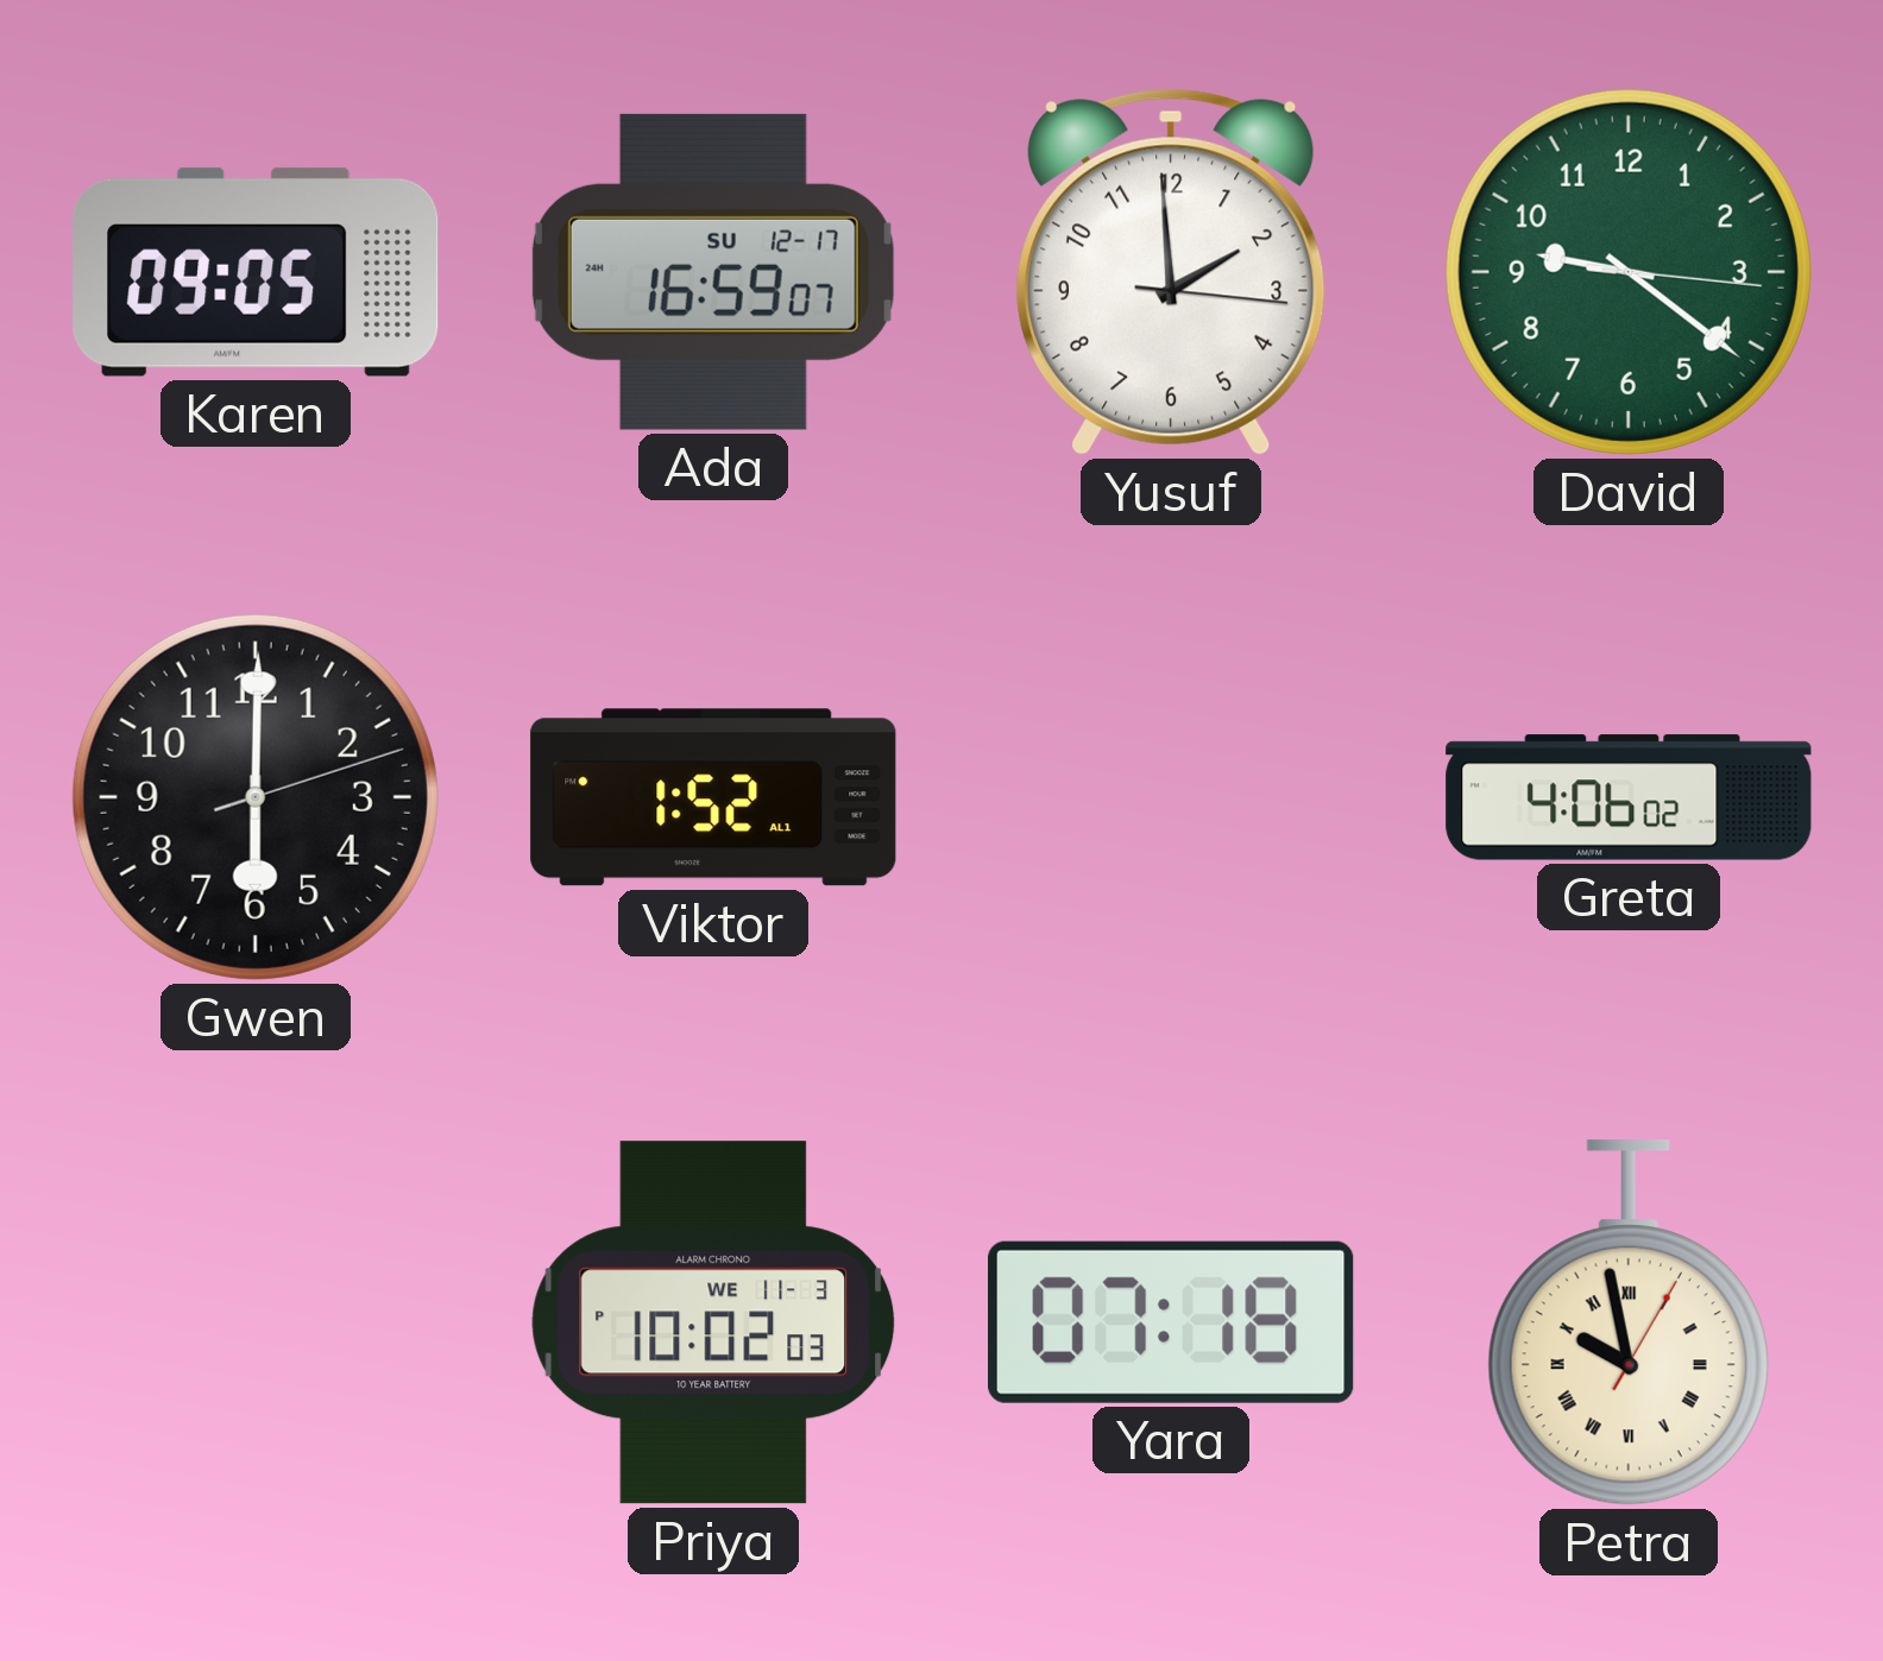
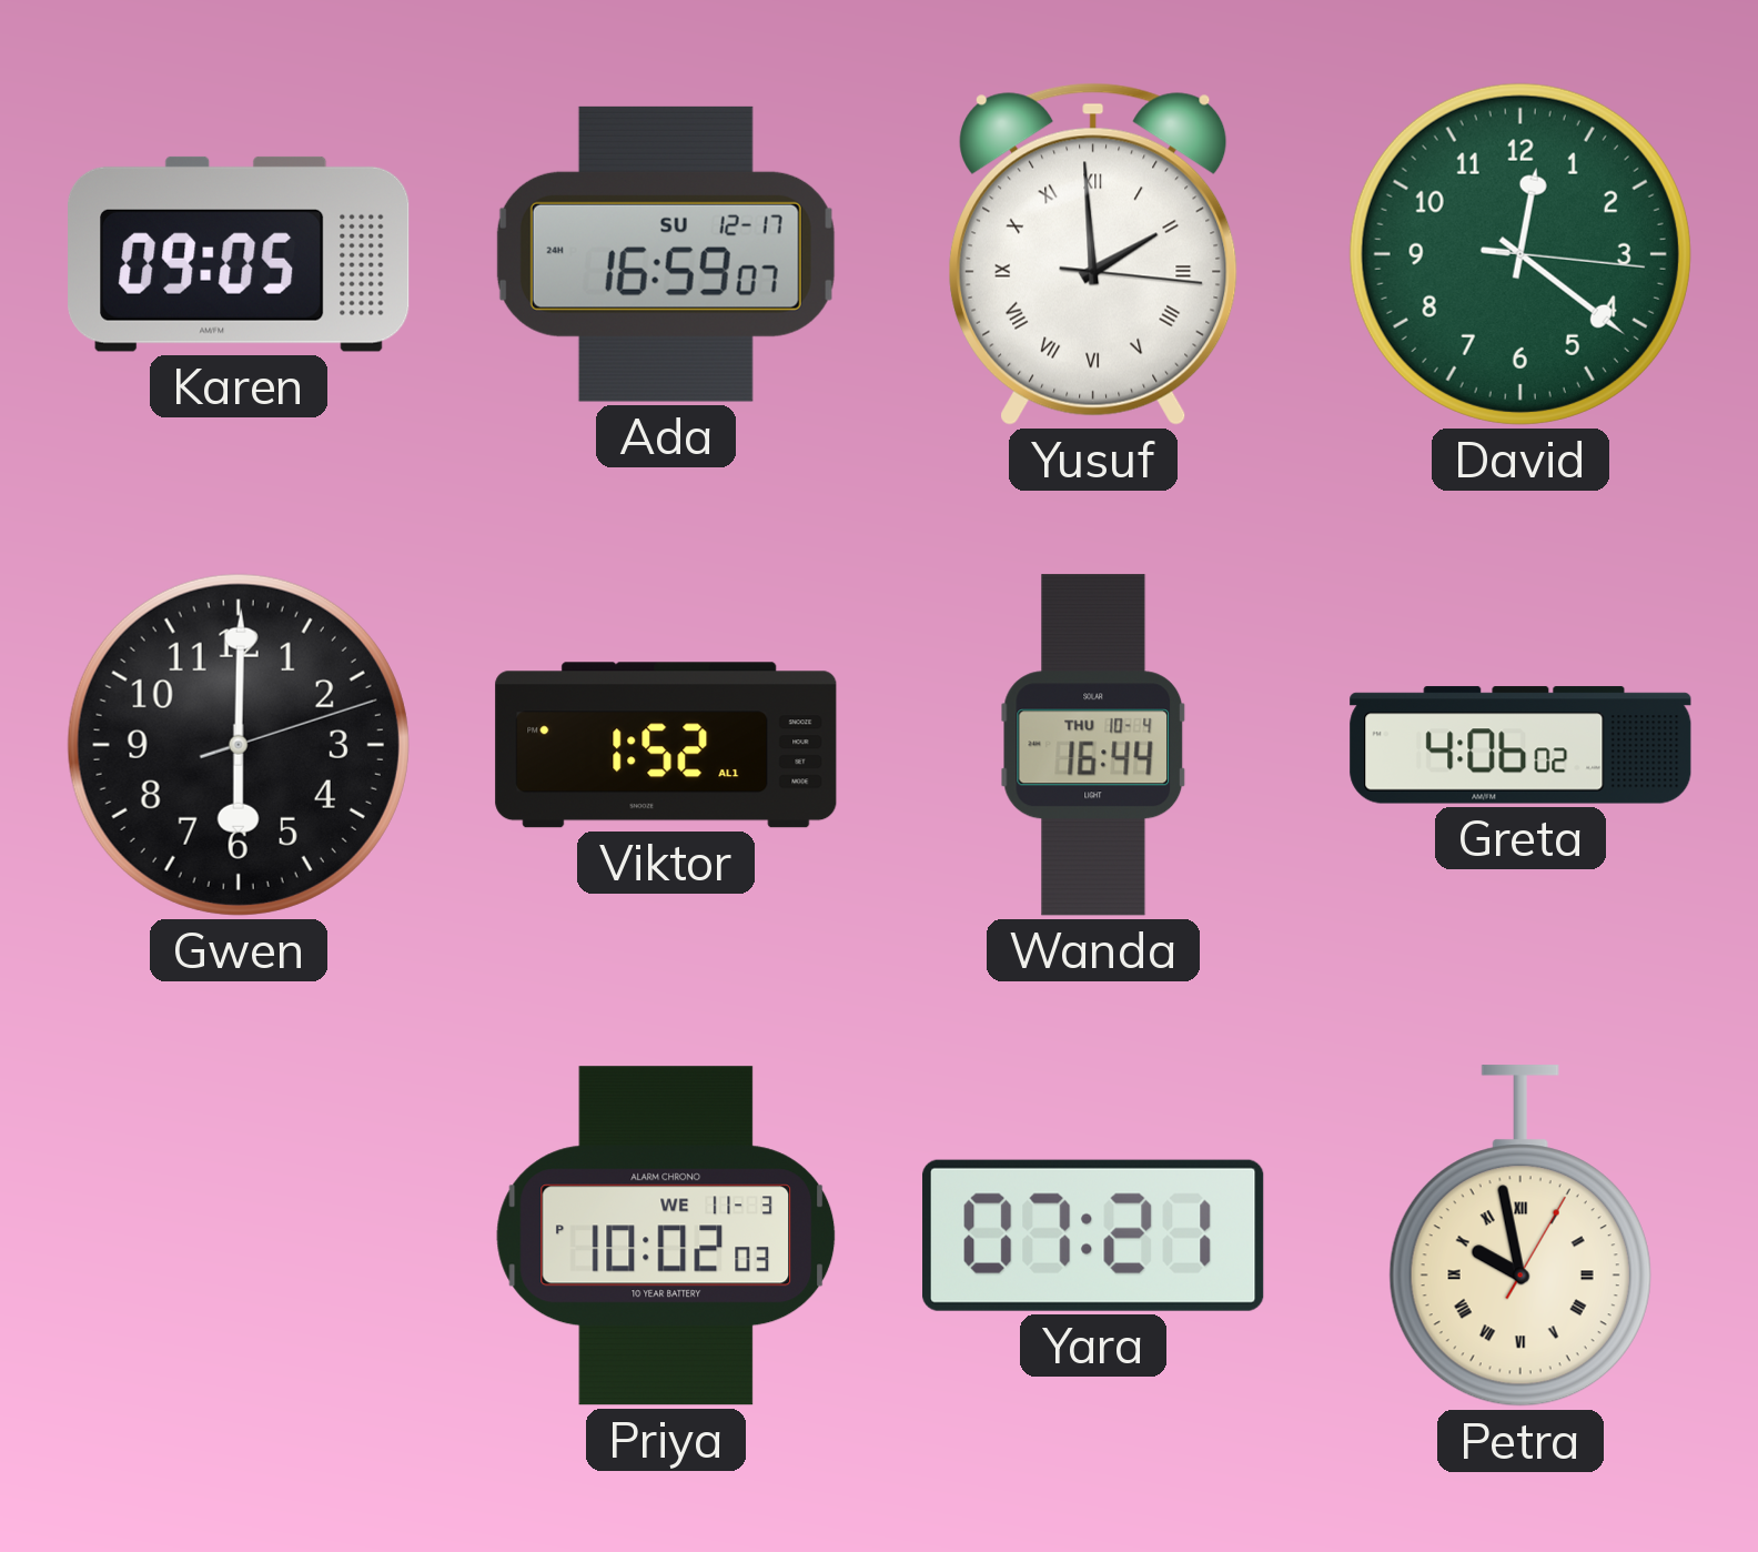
Yusuf numerals: Arabic -> Roman
David: 9:21 -> 12:21
Wanda: none -> 16:44
Yara: 07:18 -> 07:21
